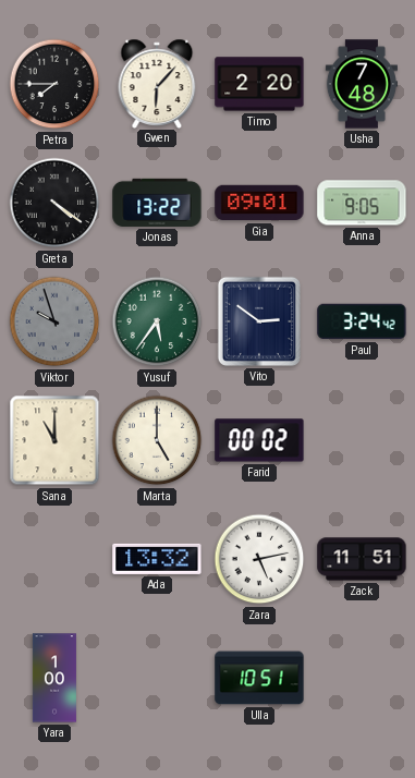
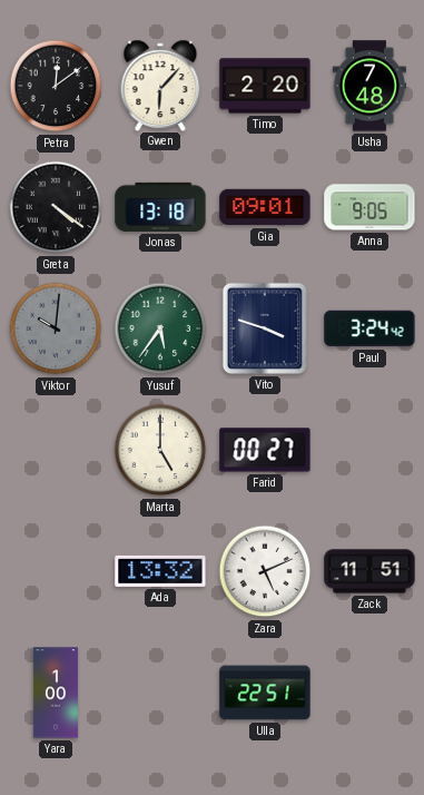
Petra: 7:45 -> 12:09
Jonas: 13:22 -> 13:18
Viktor: 9:57 -> 10:01
Vito: 2:51 -> 3:48
Sana: 11:00 -> none
Farid: 00:02 -> 00:27
Zara: 5:13 -> 5:11
Ulla: 10:51 -> 22:51
